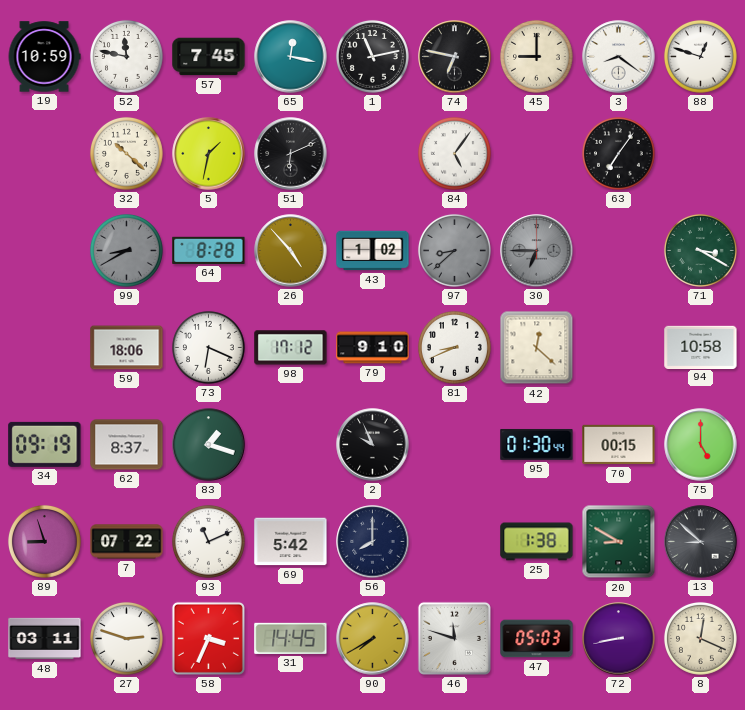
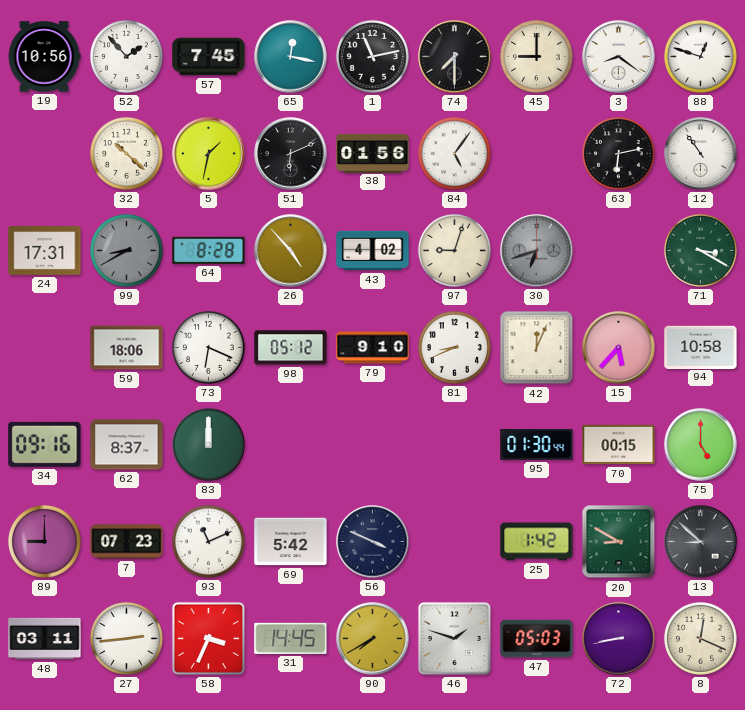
19: 10:59 -> 10:56
52: 11:47 -> 1:53
74: 6:47 -> 7:30
38: none -> 01:56
63: 7:06 -> 6:13
12: none -> 10:54
24: none -> 17:31
43: 1:02 -> 4:02
97: 8:38 -> 9:03
97 dial: grey -> cream
30: 6:45 -> 6:42
98: 17:12 -> 05:12
42: 12:22 -> 12:04
15: none -> 5:37
34: 09:19 -> 09:16
83: 1:18 -> 12:00
2: 9:56 -> none
89: 8:57 -> 9:00
7: 07:22 -> 07:23
56: 8:00 -> 3:49
25: 1:38 -> 1:42
27: 2:48 -> 2:44
46: 11:48 -> 1:48
